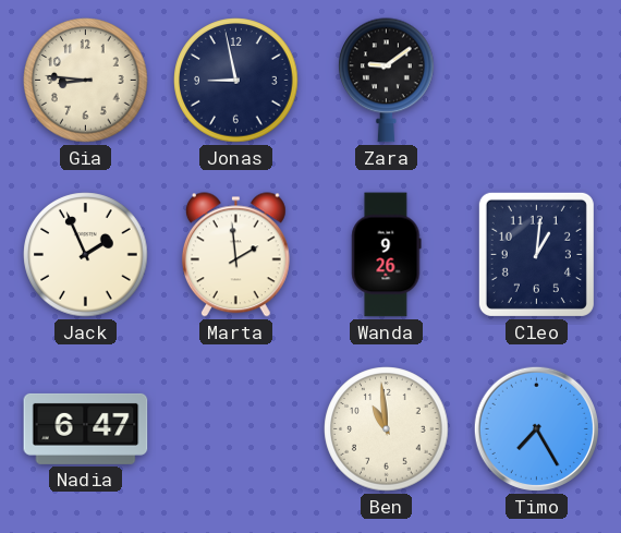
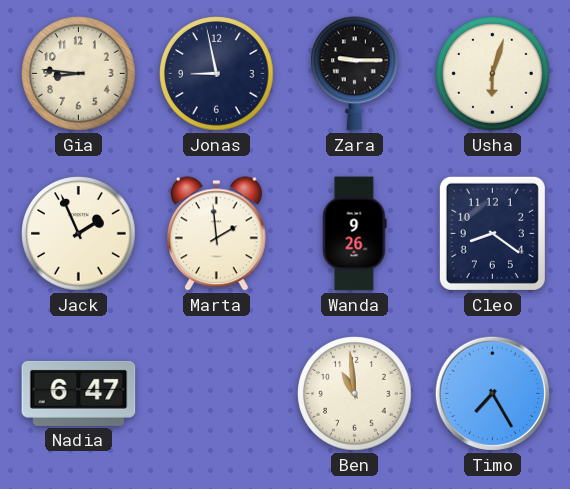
Zara: 9:09 -> 9:15
Usha: none -> 6:03
Cleo: 1:01 -> 8:21
